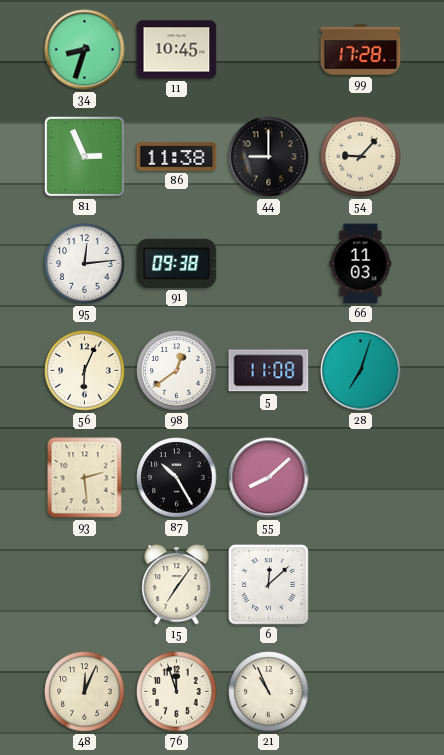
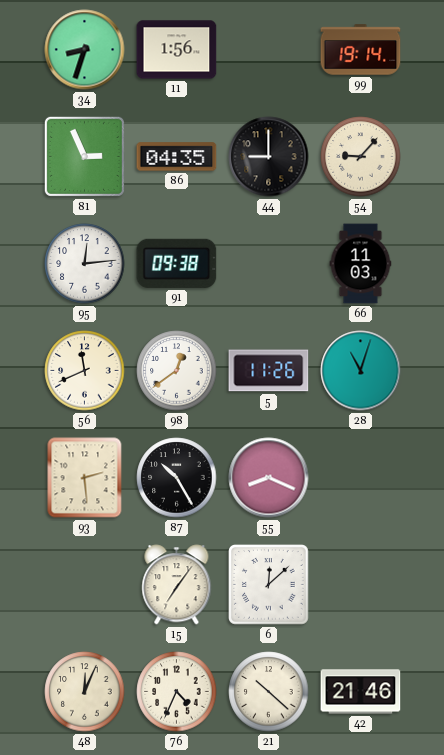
11: 10:45 -> 1:56
99: 17:28 -> 19:14
86: 11:38 -> 04:35
56: 6:04 -> 11:41
5: 11:08 -> 11:26
28: 7:03 -> 11:03
55: 8:08 -> 8:19
76: 11:57 -> 4:34
21: 10:56 -> 10:22
42: none -> 21:46
